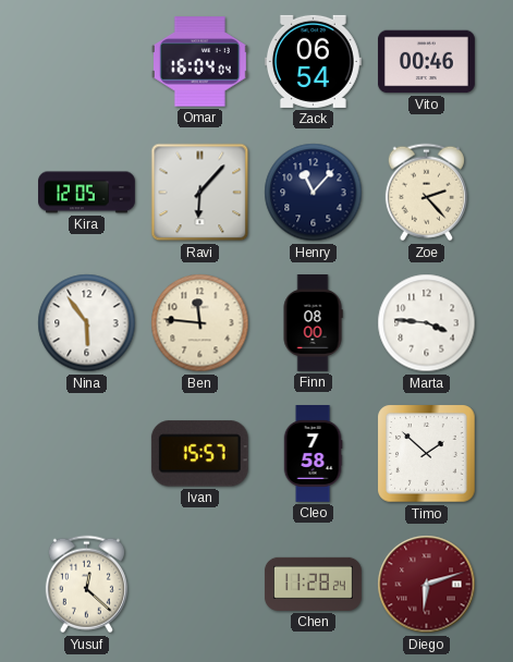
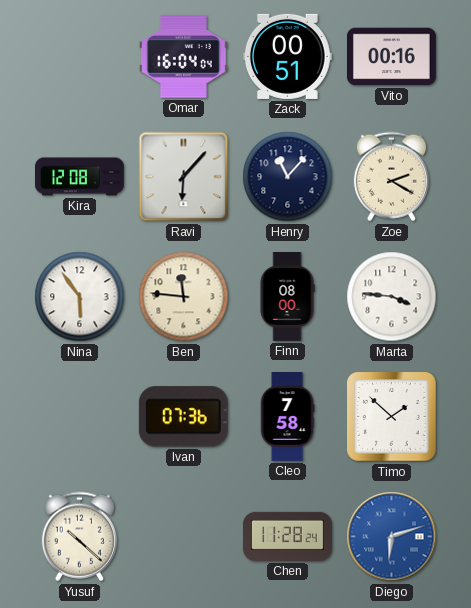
Zack: 06:54 -> 00:51
Vito: 00:46 -> 00:16
Kira: 12:05 -> 12:08
Zoe: 2:23 -> 2:20
Ivan: 15:57 -> 07:36
Yusuf: 12:22 -> 10:22
Diego dial: burgundy -> blue
